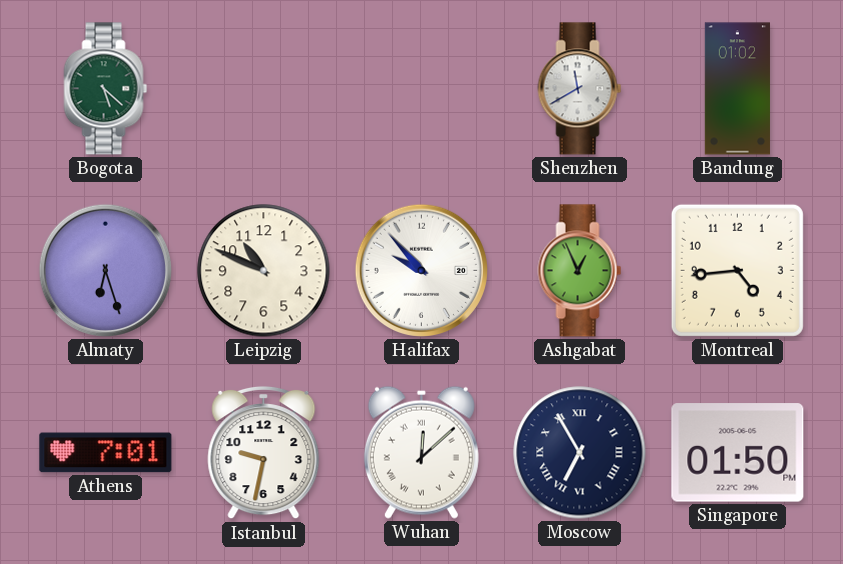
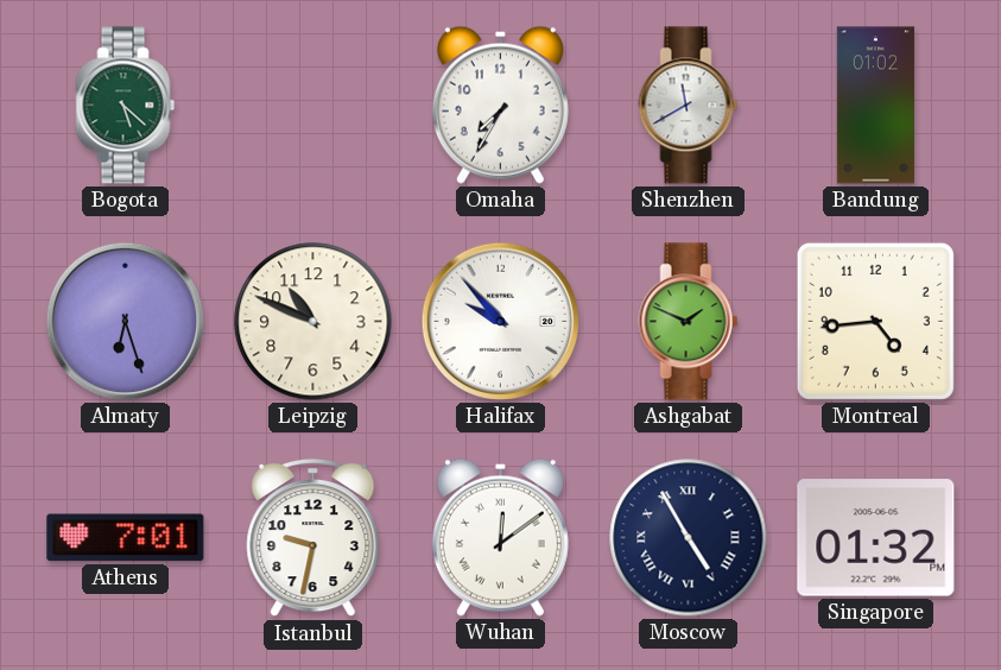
Omaha: none -> 7:35
Ashgabat: 12:56 -> 1:49
Wuhan: 12:08 -> 12:09
Moscow: 6:55 -> 4:55
Singapore: 01:50 -> 01:32
